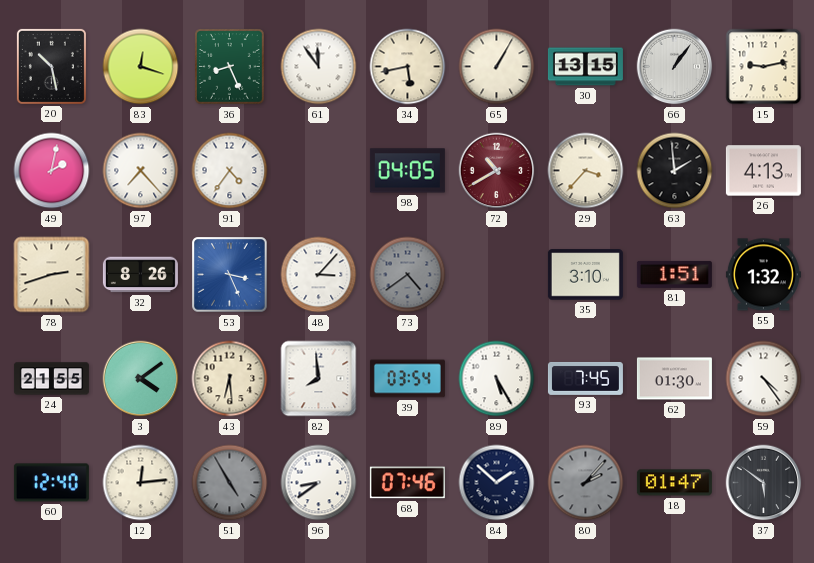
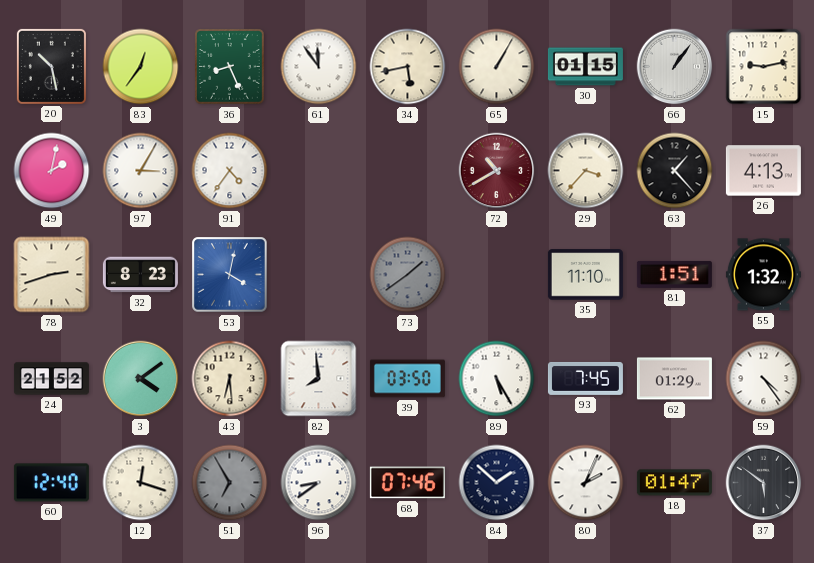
83: 12:18 -> 12:36
30: 13:15 -> 01:15
97: 7:23 -> 3:05
98: 04:05 -> none
63: 1:59 -> 1:23
32: 8:26 -> 8:23
53: 3:26 -> 4:02
48: 3:07 -> none
73: 4:39 -> 1:39
35: 3:10 -> 11:10
24: 21:55 -> 21:52
39: 03:54 -> 03:50
62: 01:30 -> 01:29
12: 12:14 -> 12:18
51: 4:55 -> 6:55
80: 2:07 -> 2:04
80 dial: grey -> white
